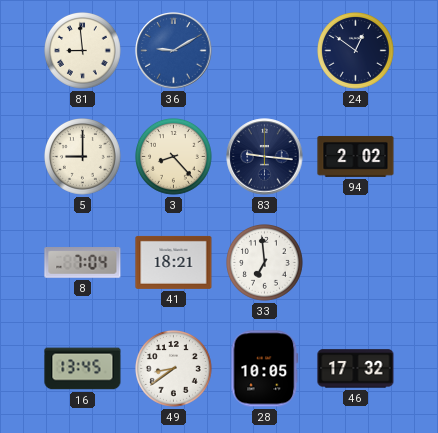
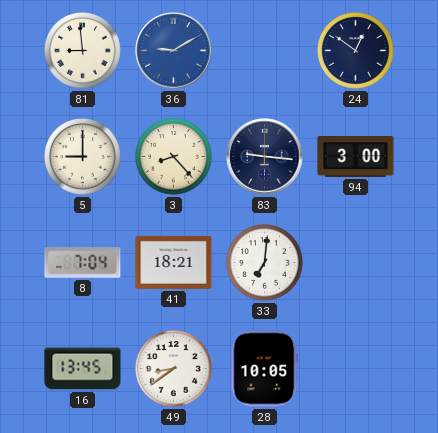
94: 2:02 -> 3:00
33: 6:59 -> 7:01
46: 17:32 -> none
